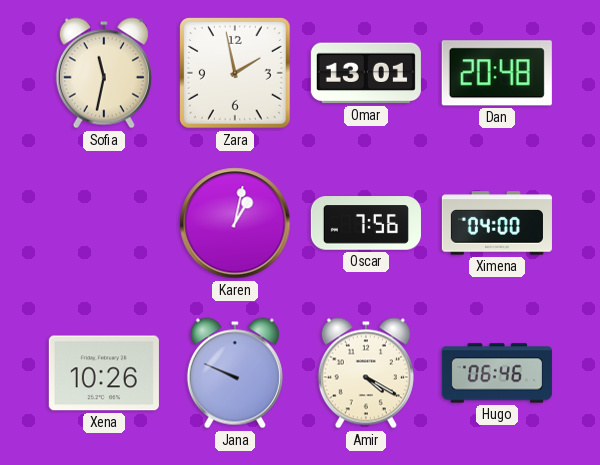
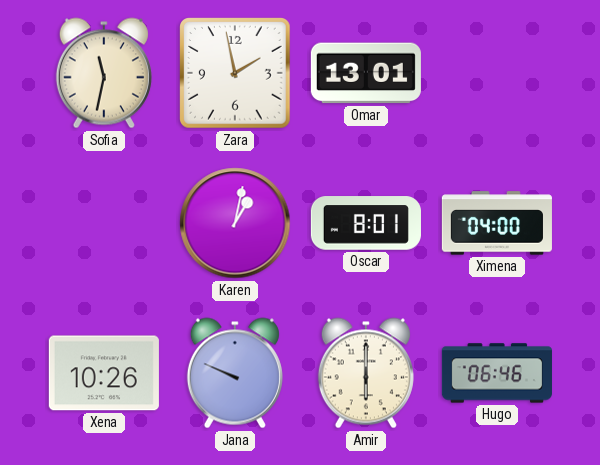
Dan: 20:48 -> none
Oscar: 7:56 -> 8:01
Amir: 4:20 -> 6:00
